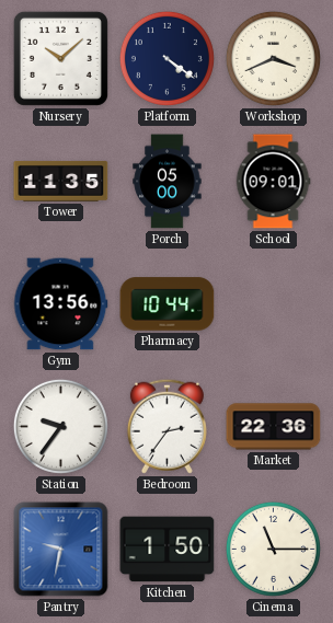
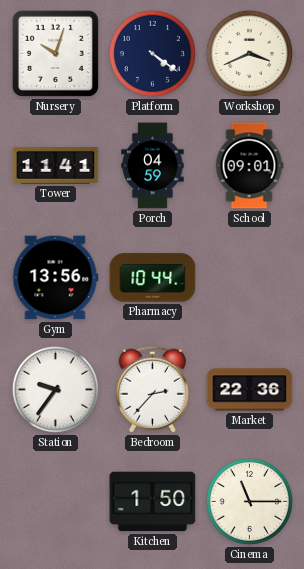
Nursery: 10:08 -> 10:03
Tower: 11:35 -> 11:41
Porch: 05:00 -> 04:59
Bedroom: 2:36 -> 2:37
Pantry: 9:32 -> none
